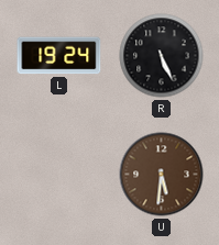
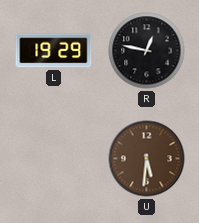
L: 19:24 -> 19:29
R: 5:26 -> 12:47
